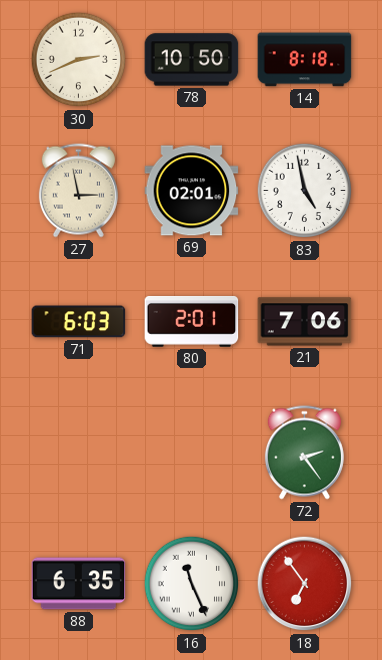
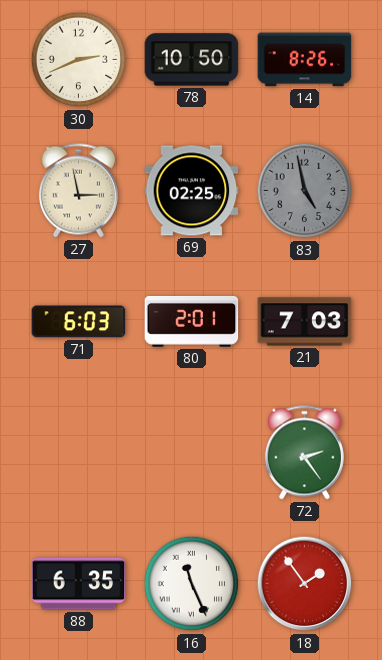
14: 8:18 -> 8:26
69: 02:01 -> 02:25
83 dial: white -> grey
21: 7:06 -> 7:03
18: 6:54 -> 1:54
